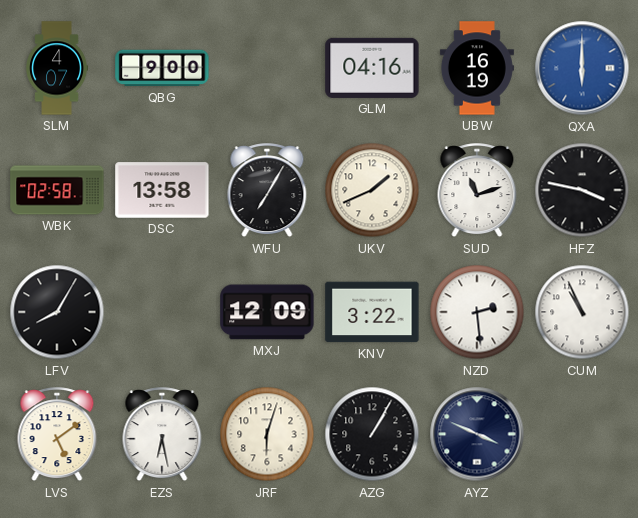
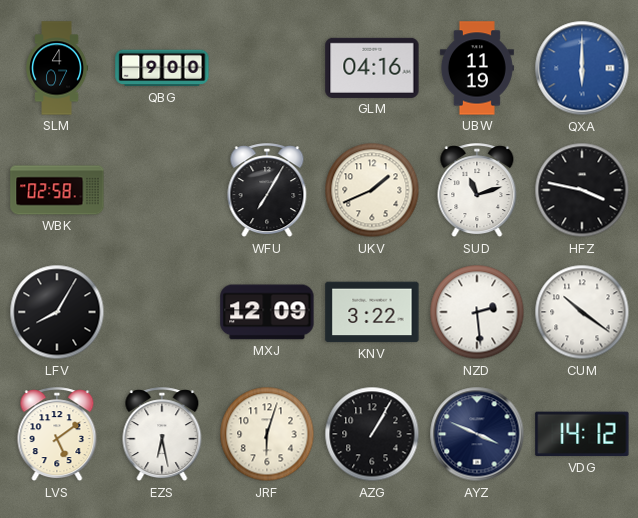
UBW: 16:19 -> 11:19
DSC: 13:58 -> none
CUM: 10:56 -> 10:21
VDG: none -> 14:12
